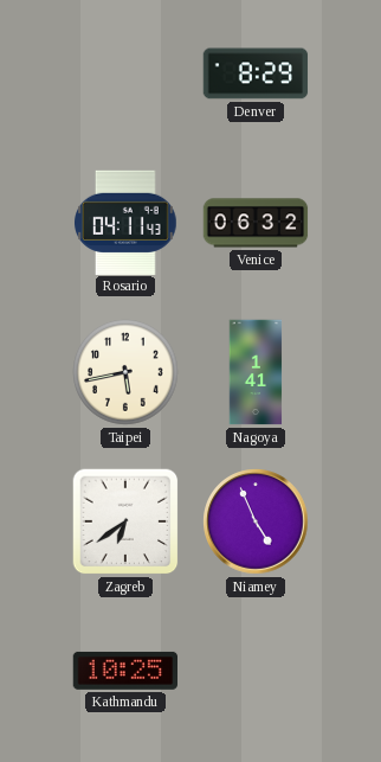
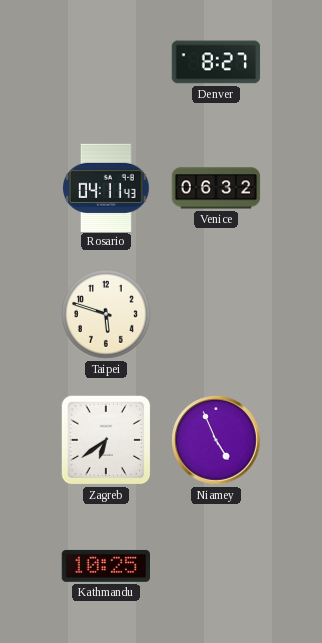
Denver: 8:29 -> 8:27
Taipei: 5:43 -> 5:48
Nagoya: 1:41 -> none
